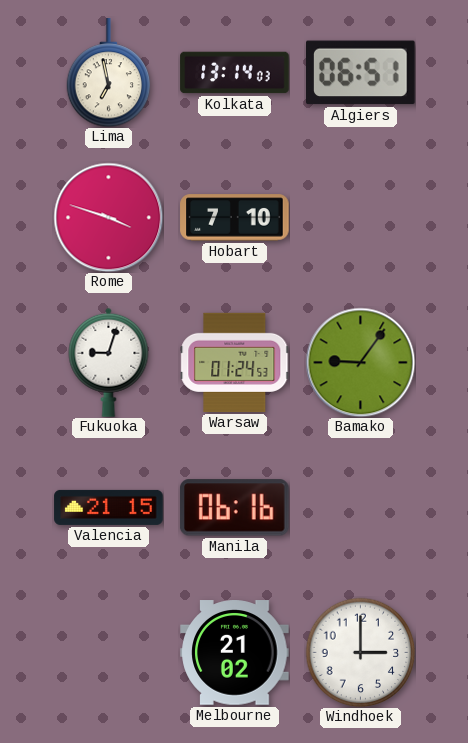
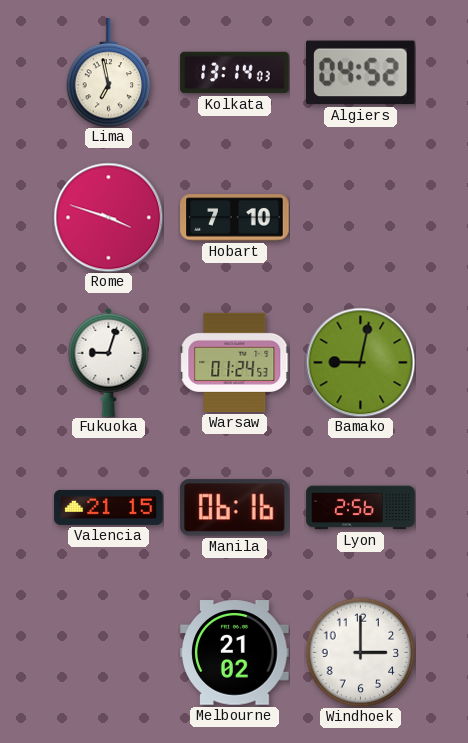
Algiers: 06:51 -> 04:52
Bamako: 9:06 -> 9:02
Lyon: none -> 2:56
